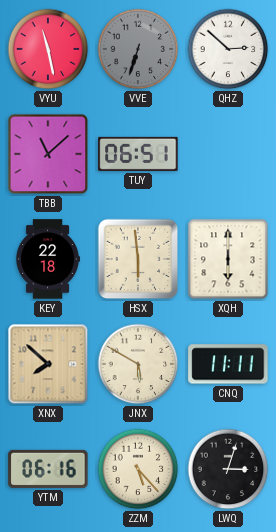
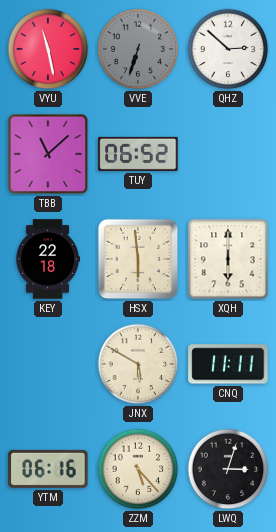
TUY: 06:51 -> 06:52
XNX: 7:52 -> none
